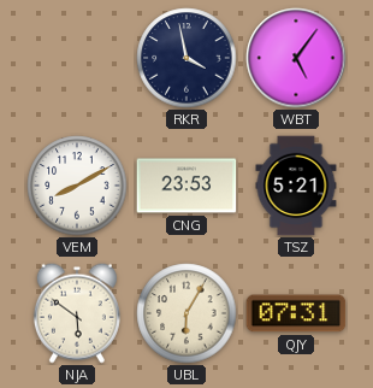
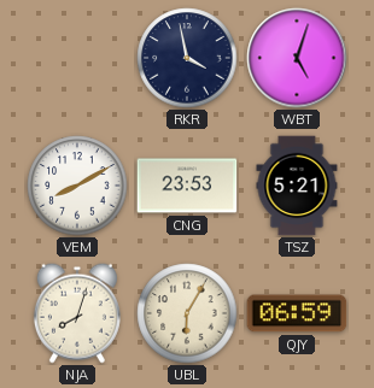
WBT: 5:06 -> 5:03
NJA: 5:51 -> 8:03
QJY: 07:31 -> 06:59
